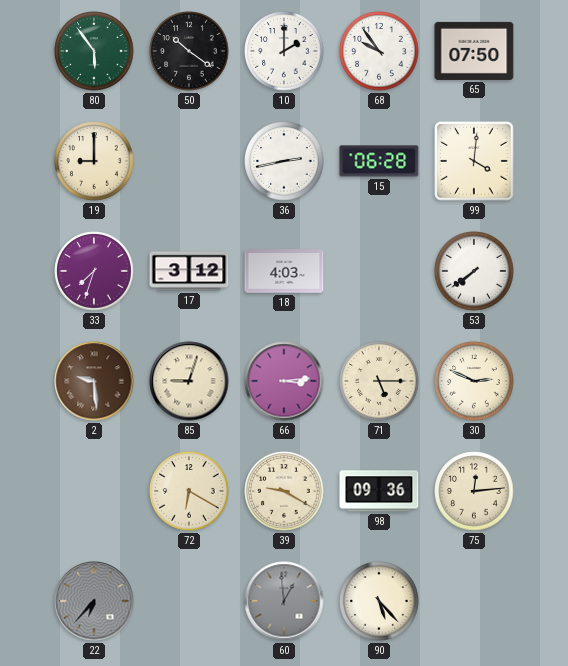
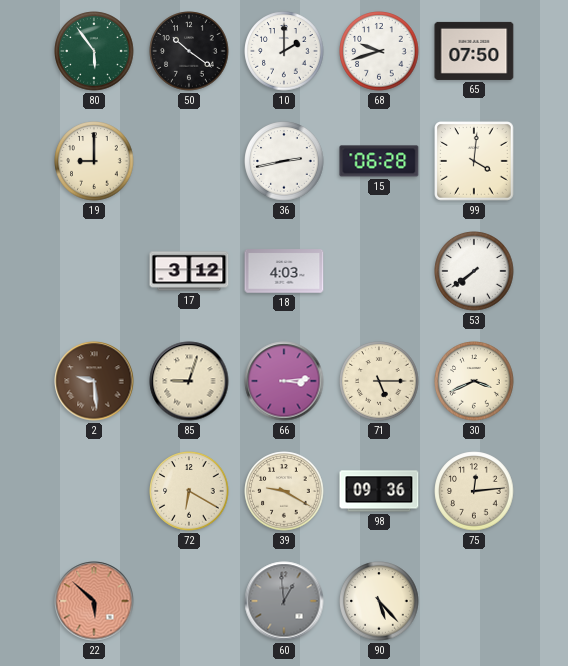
68: 9:54 -> 9:42
33: 7:33 -> none
30: 2:49 -> 3:41
22: 6:37 -> 5:52
22 dial: grey -> salmon
